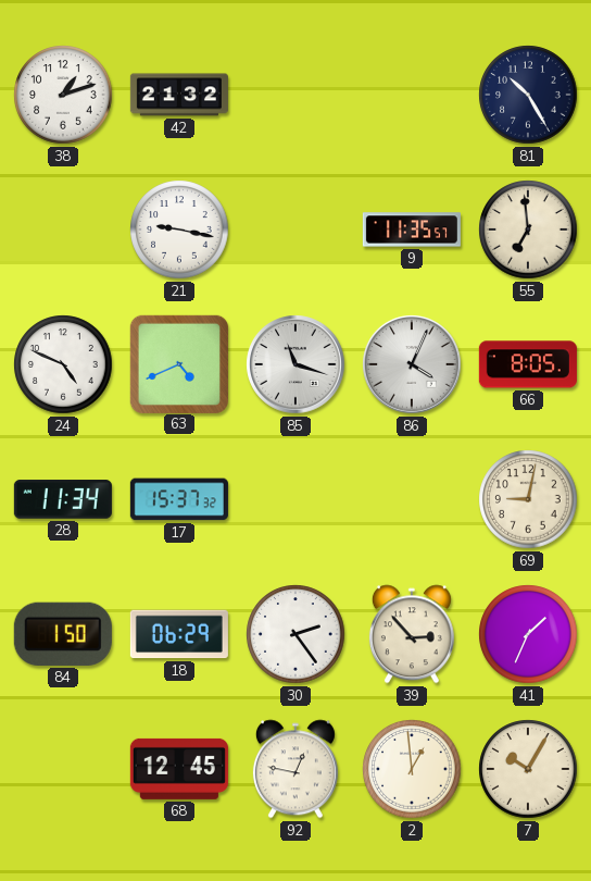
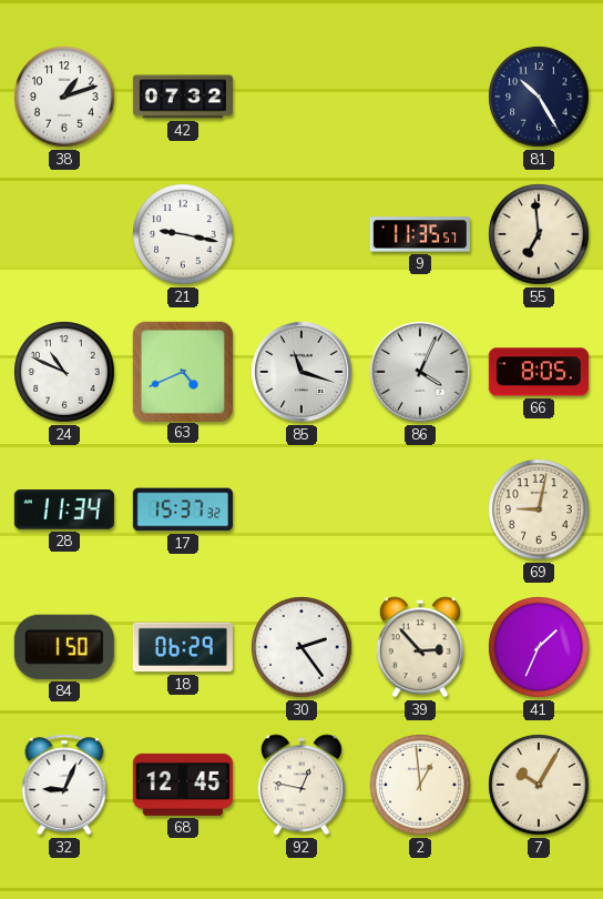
42: 21:32 -> 07:32
24: 4:49 -> 10:49
32: none -> 9:04
